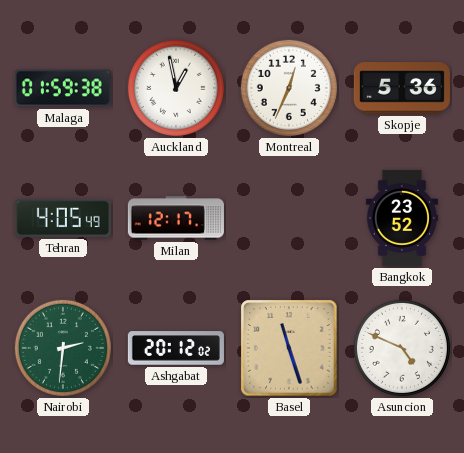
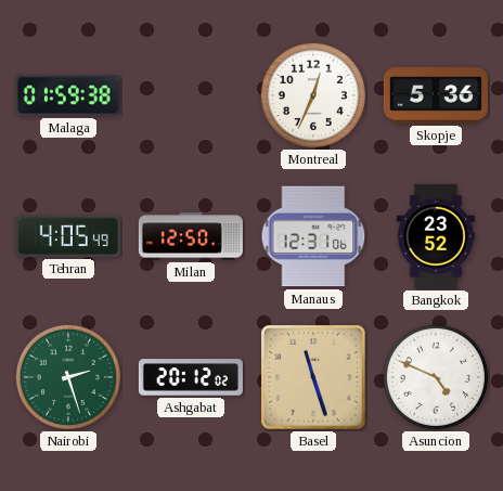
Auckland: 12:58 -> none
Milan: 12:17 -> 12:50
Manaus: none -> 12:31
Nairobi: 2:31 -> 2:27
